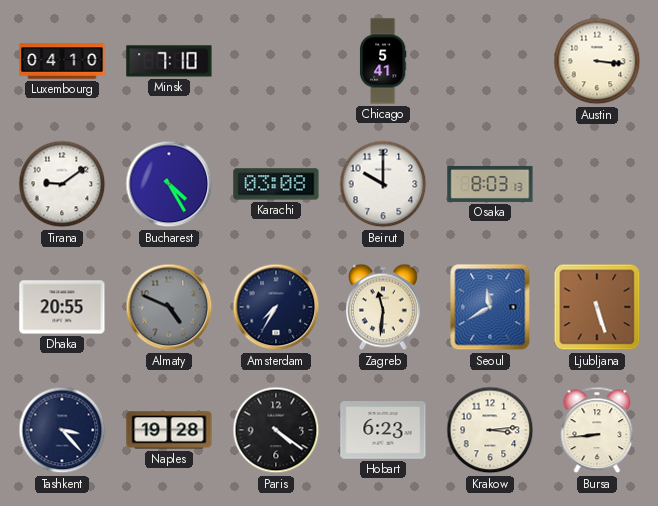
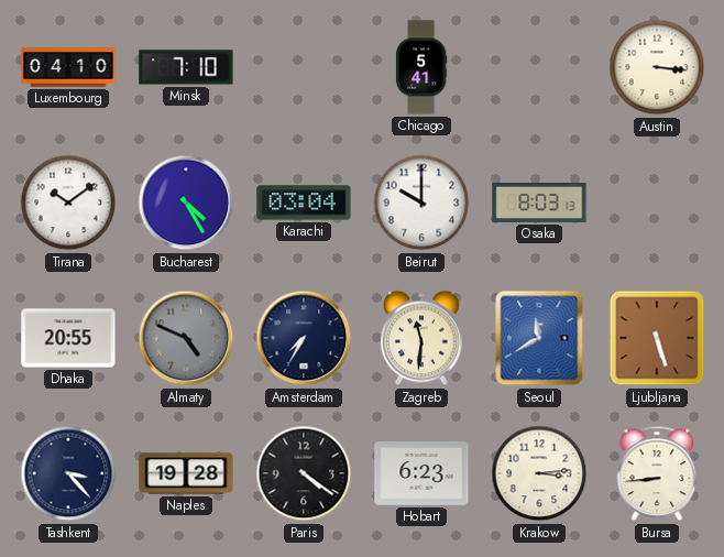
Tirana: 9:09 -> 10:09
Karachi: 03:08 -> 03:04
